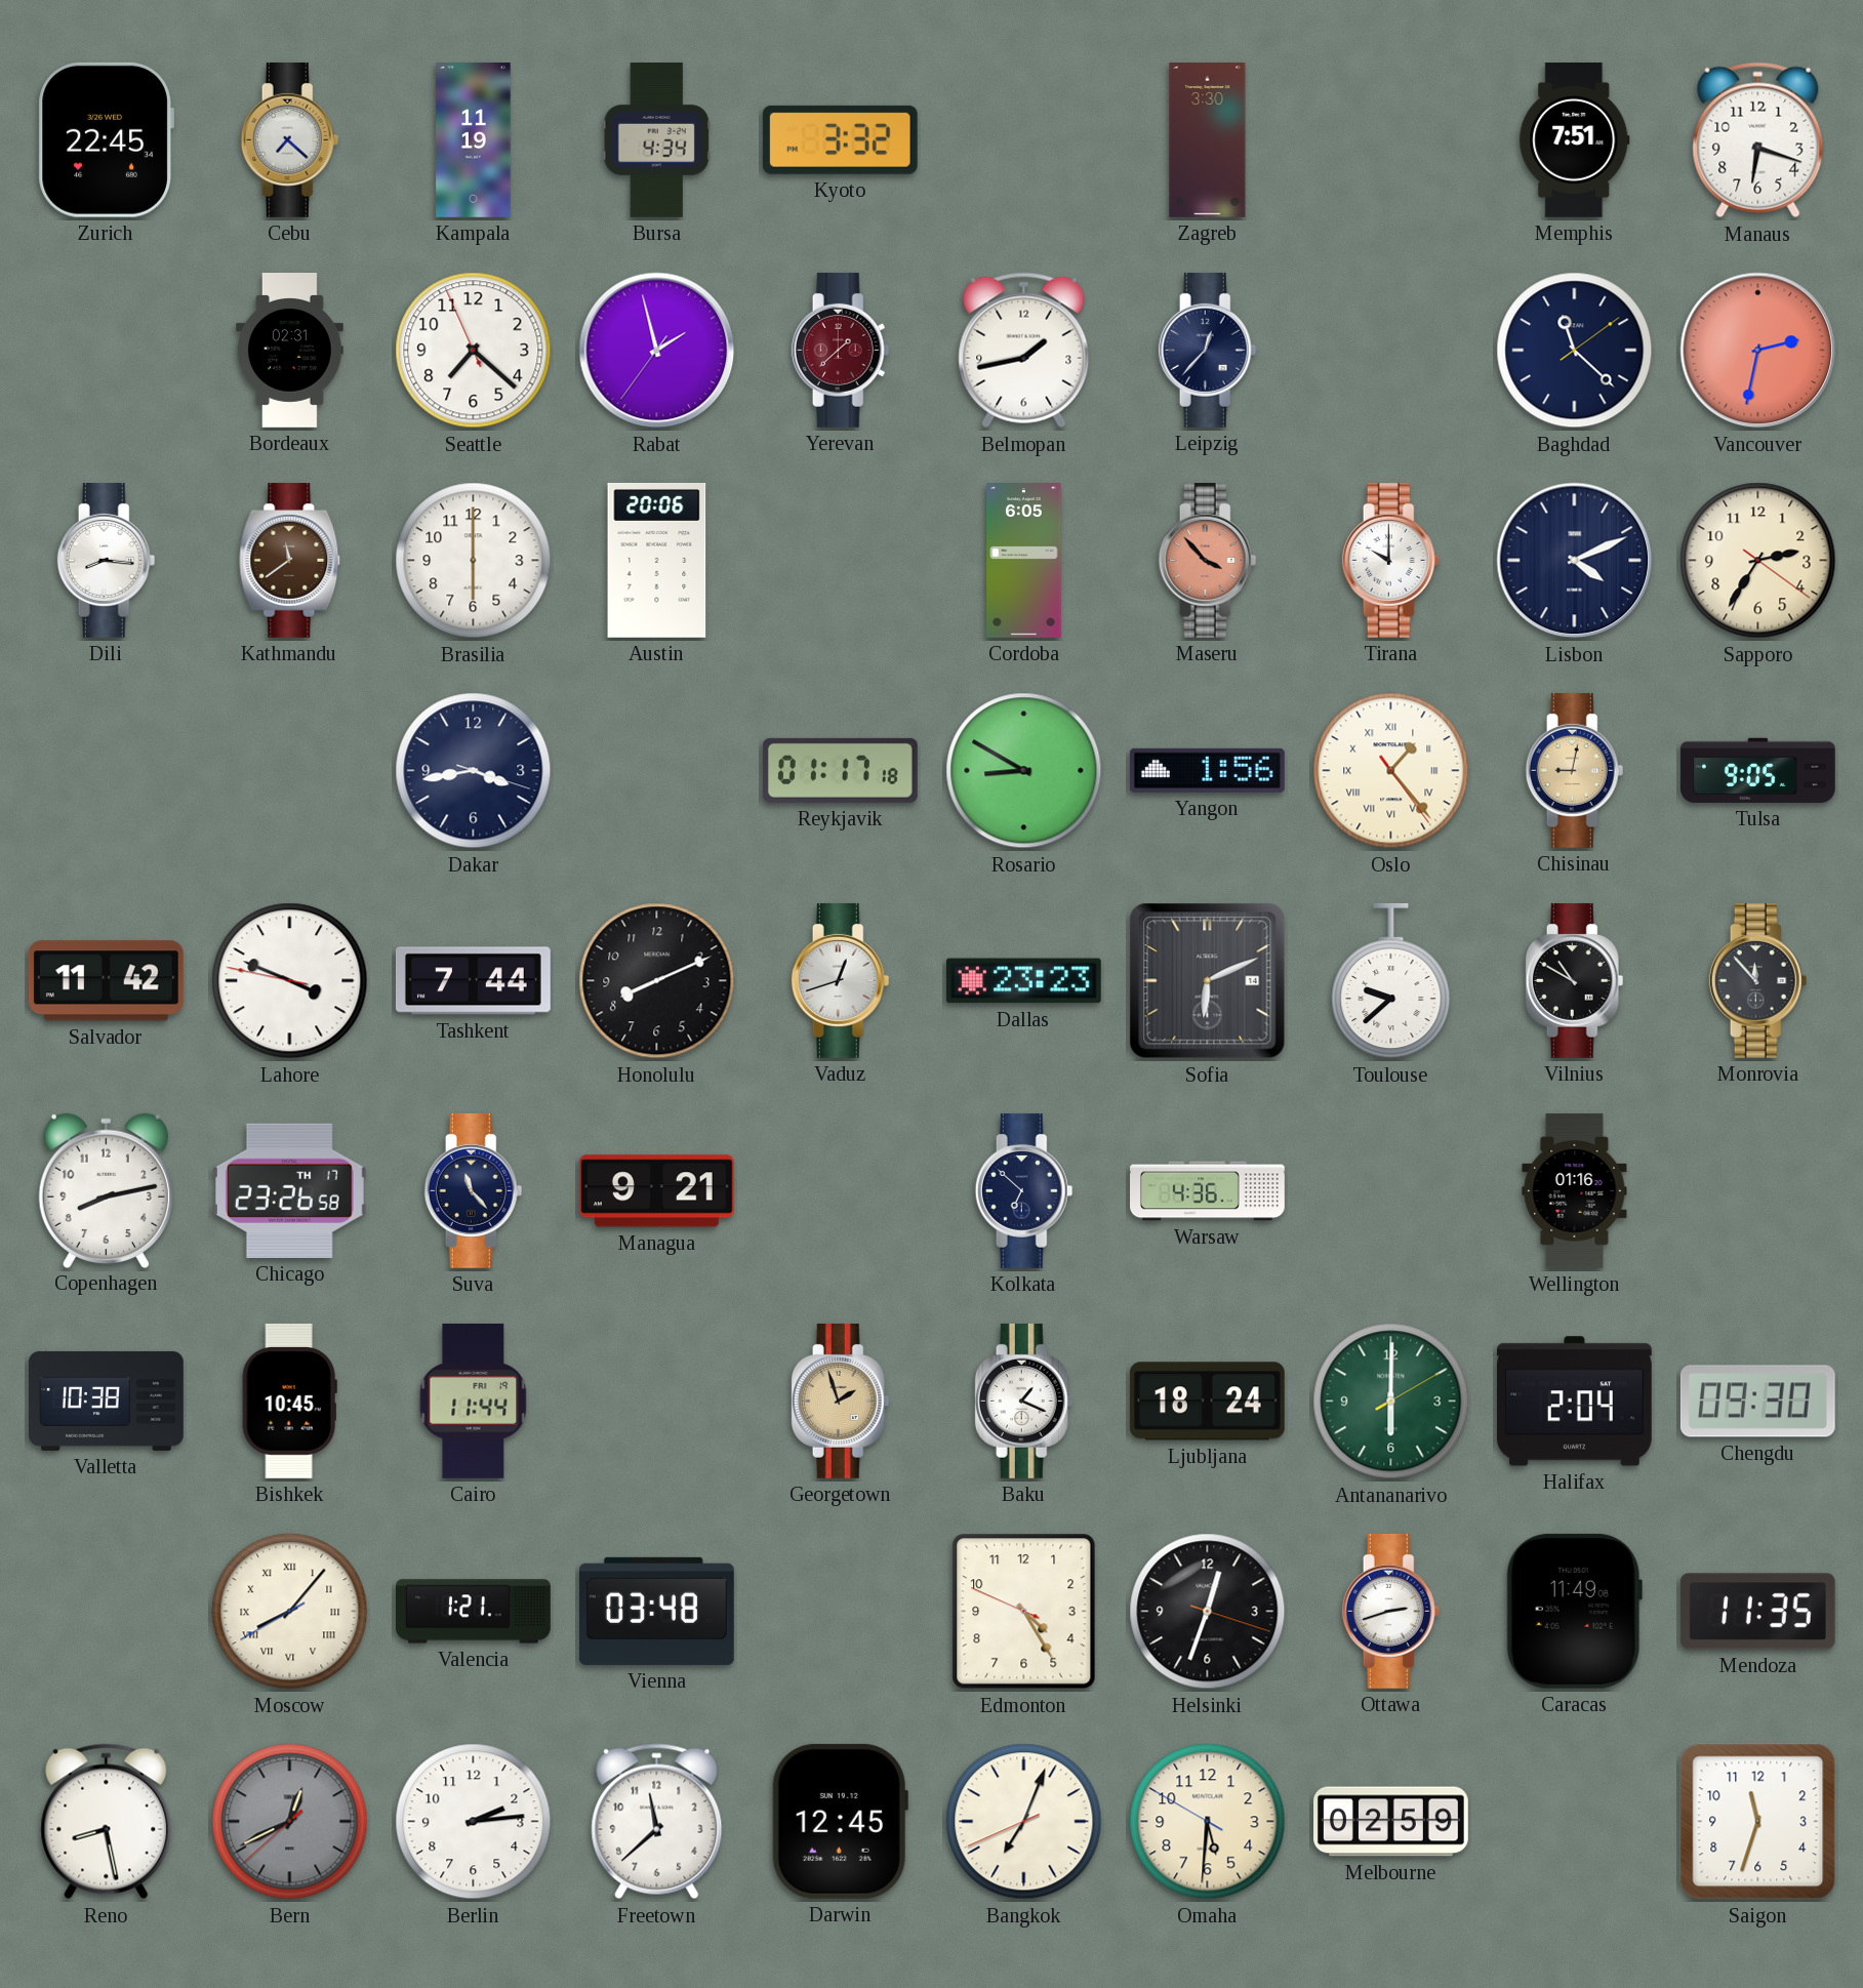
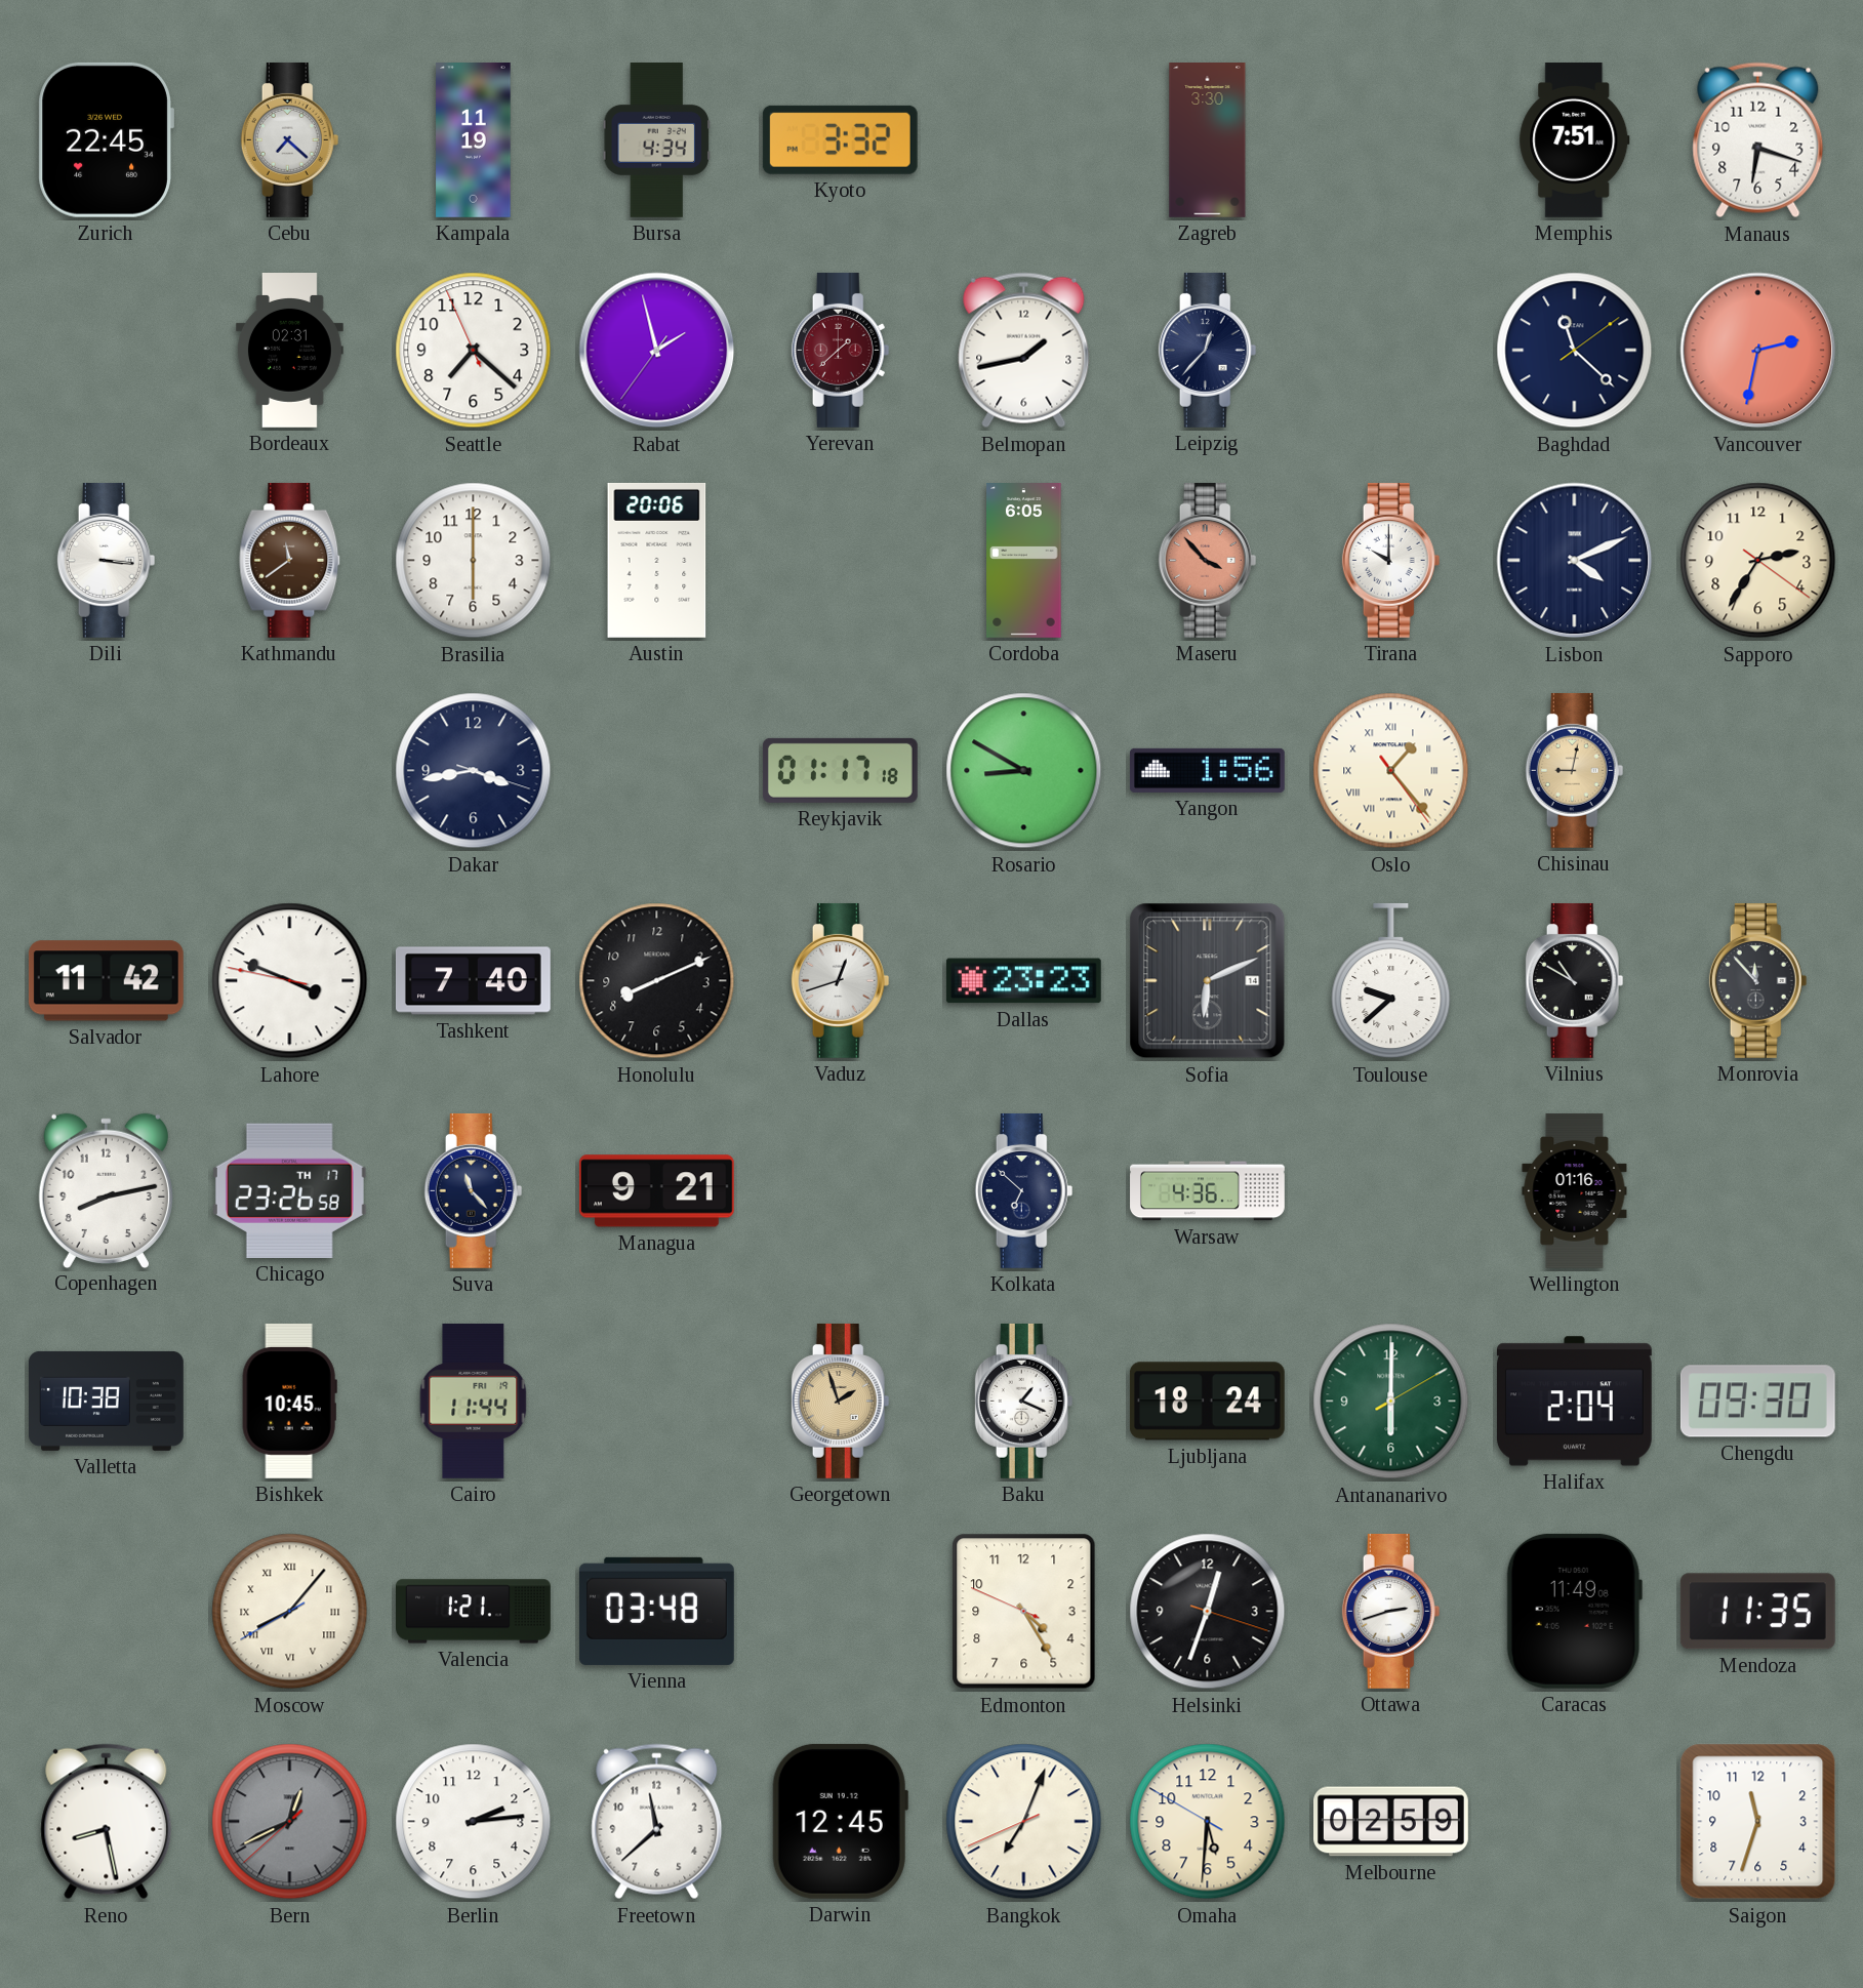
Dili: 8:16 -> 3:16
Tulsa: 9:05 -> none
Tashkent: 7:44 -> 7:40
